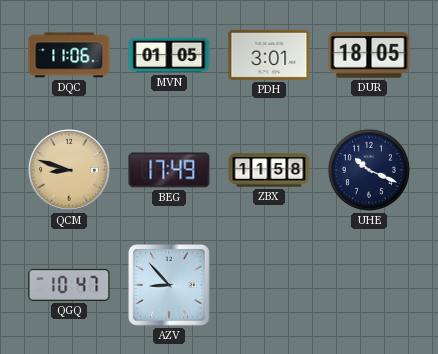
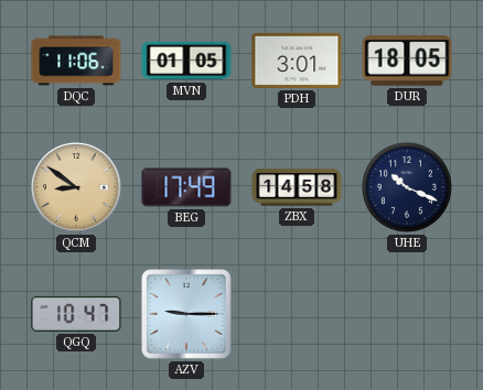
QCM: 8:48 -> 8:51
ZBX: 11:58 -> 14:58
AZV: 8:53 -> 9:15
